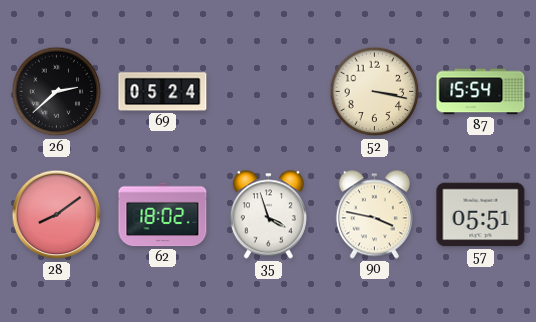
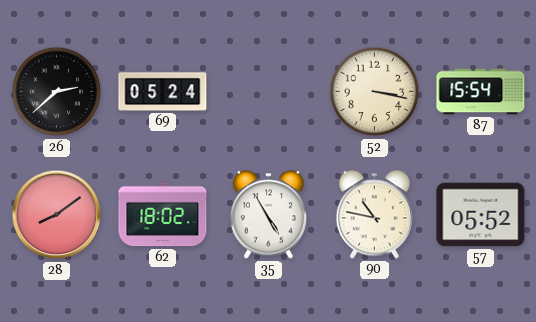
35: 3:57 -> 4:55
90: 3:47 -> 10:47
57: 05:51 -> 05:52
